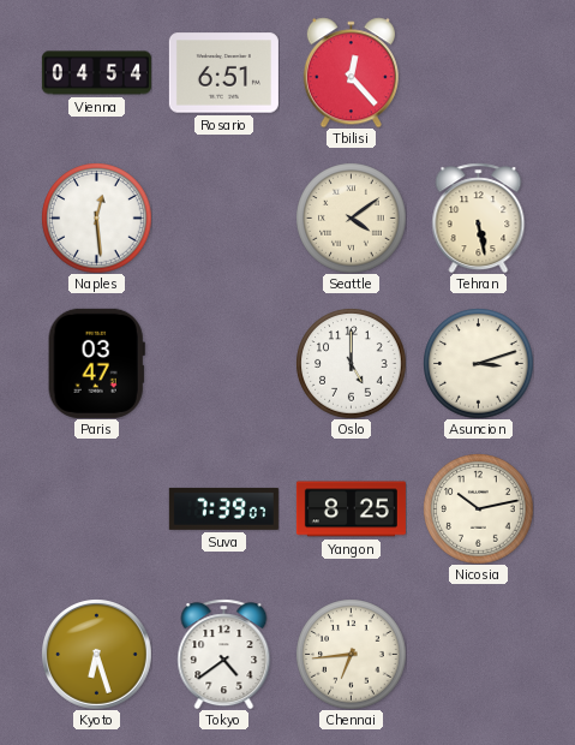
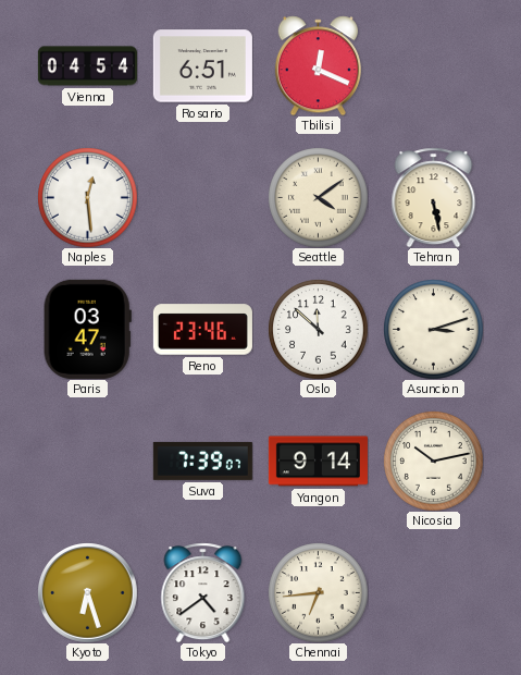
Tbilisi: 12:23 -> 12:19
Reno: none -> 23:46
Oslo: 5:00 -> 11:52
Yangon: 8:25 -> 9:14
